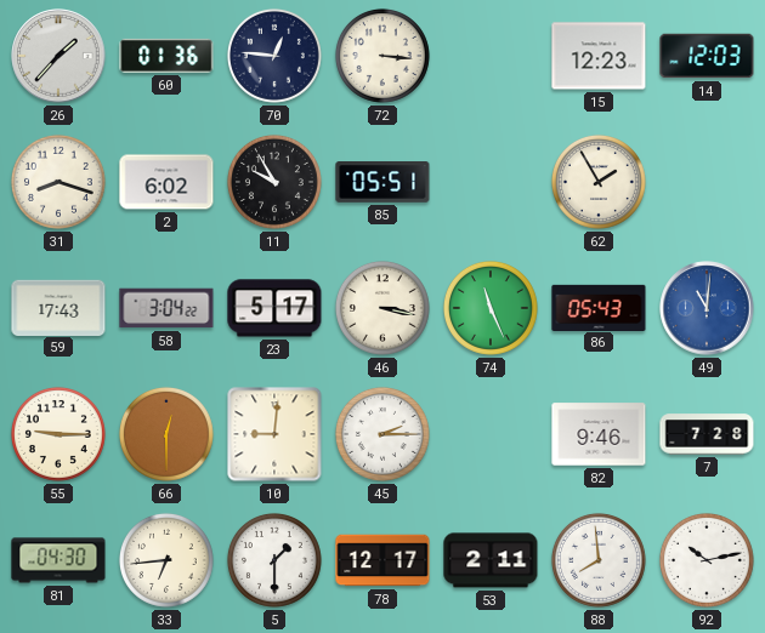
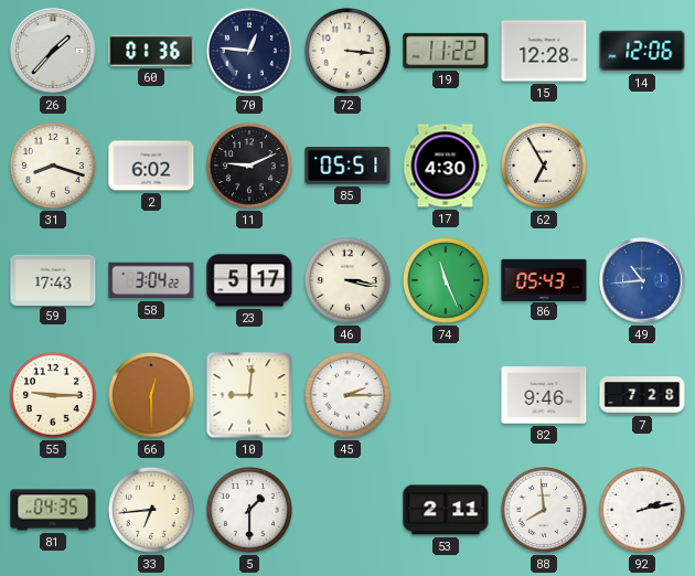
19: none -> 11:22
15: 12:23 -> 12:28
14: 12:03 -> 12:06
11: 9:55 -> 9:11
17: none -> 4:30
62: 1:55 -> 6:55
49: 11:01 -> 10:44
81: 04:30 -> 04:35
78: 12:17 -> none
92: 10:13 -> 2:13
